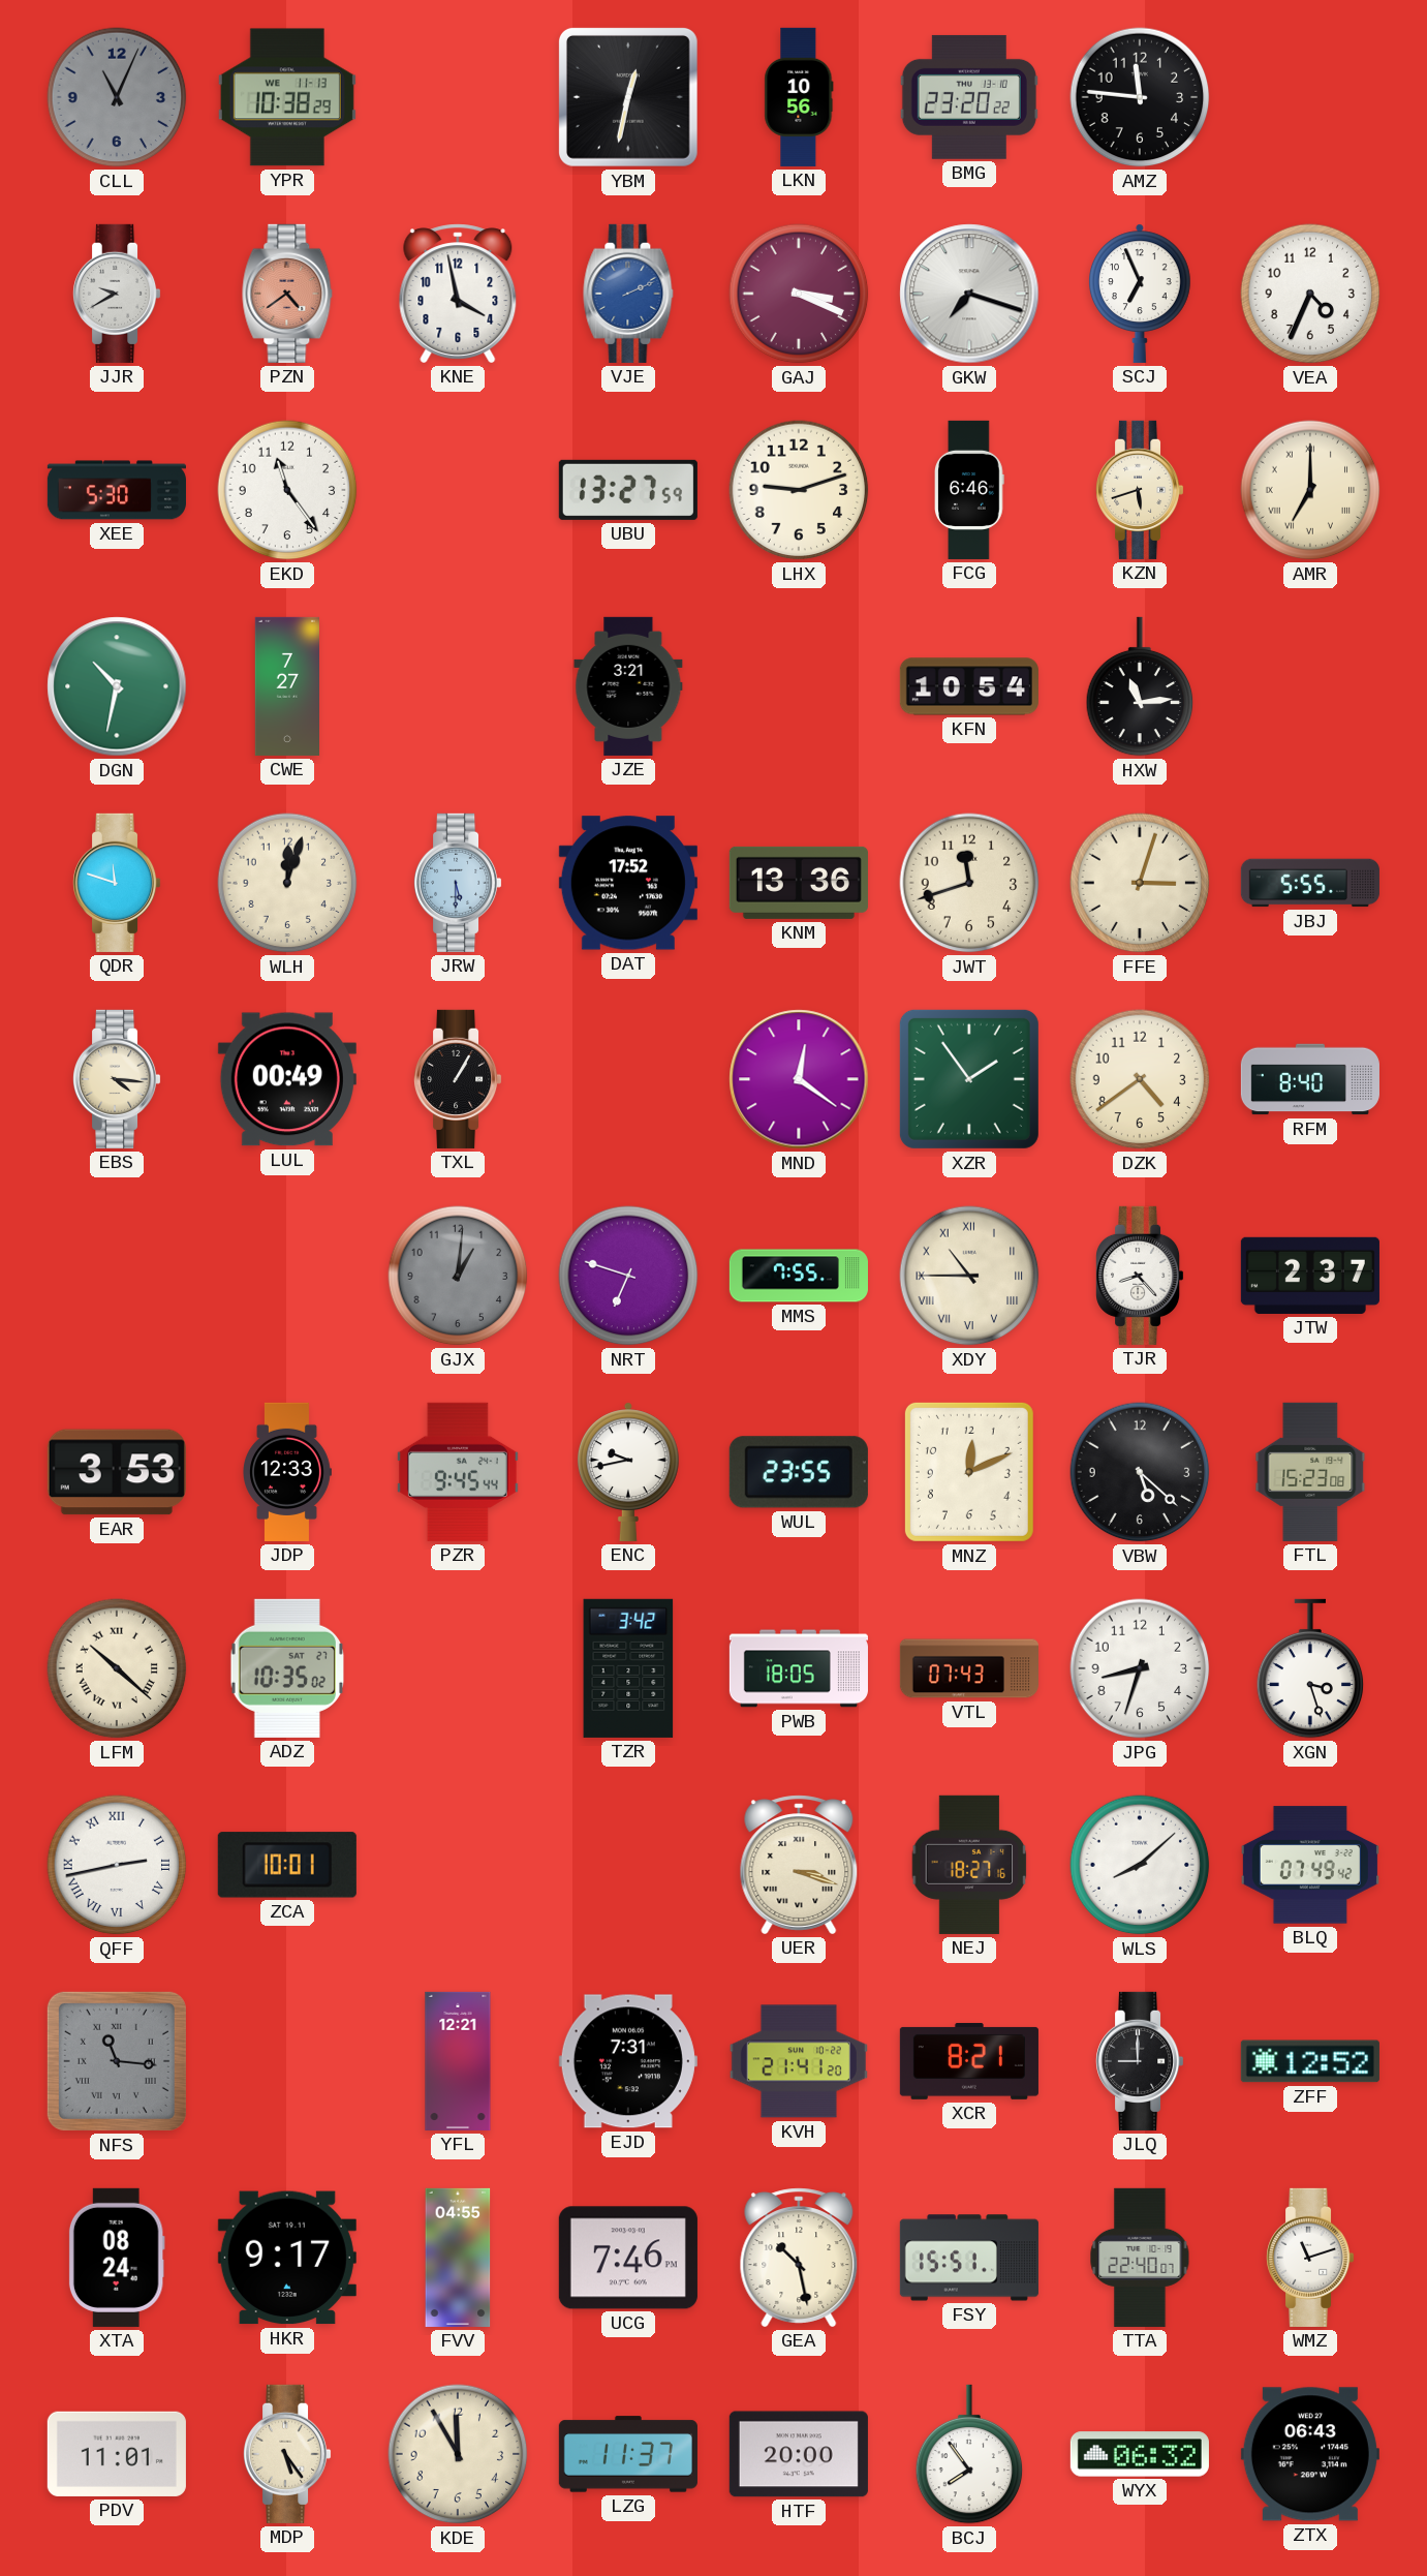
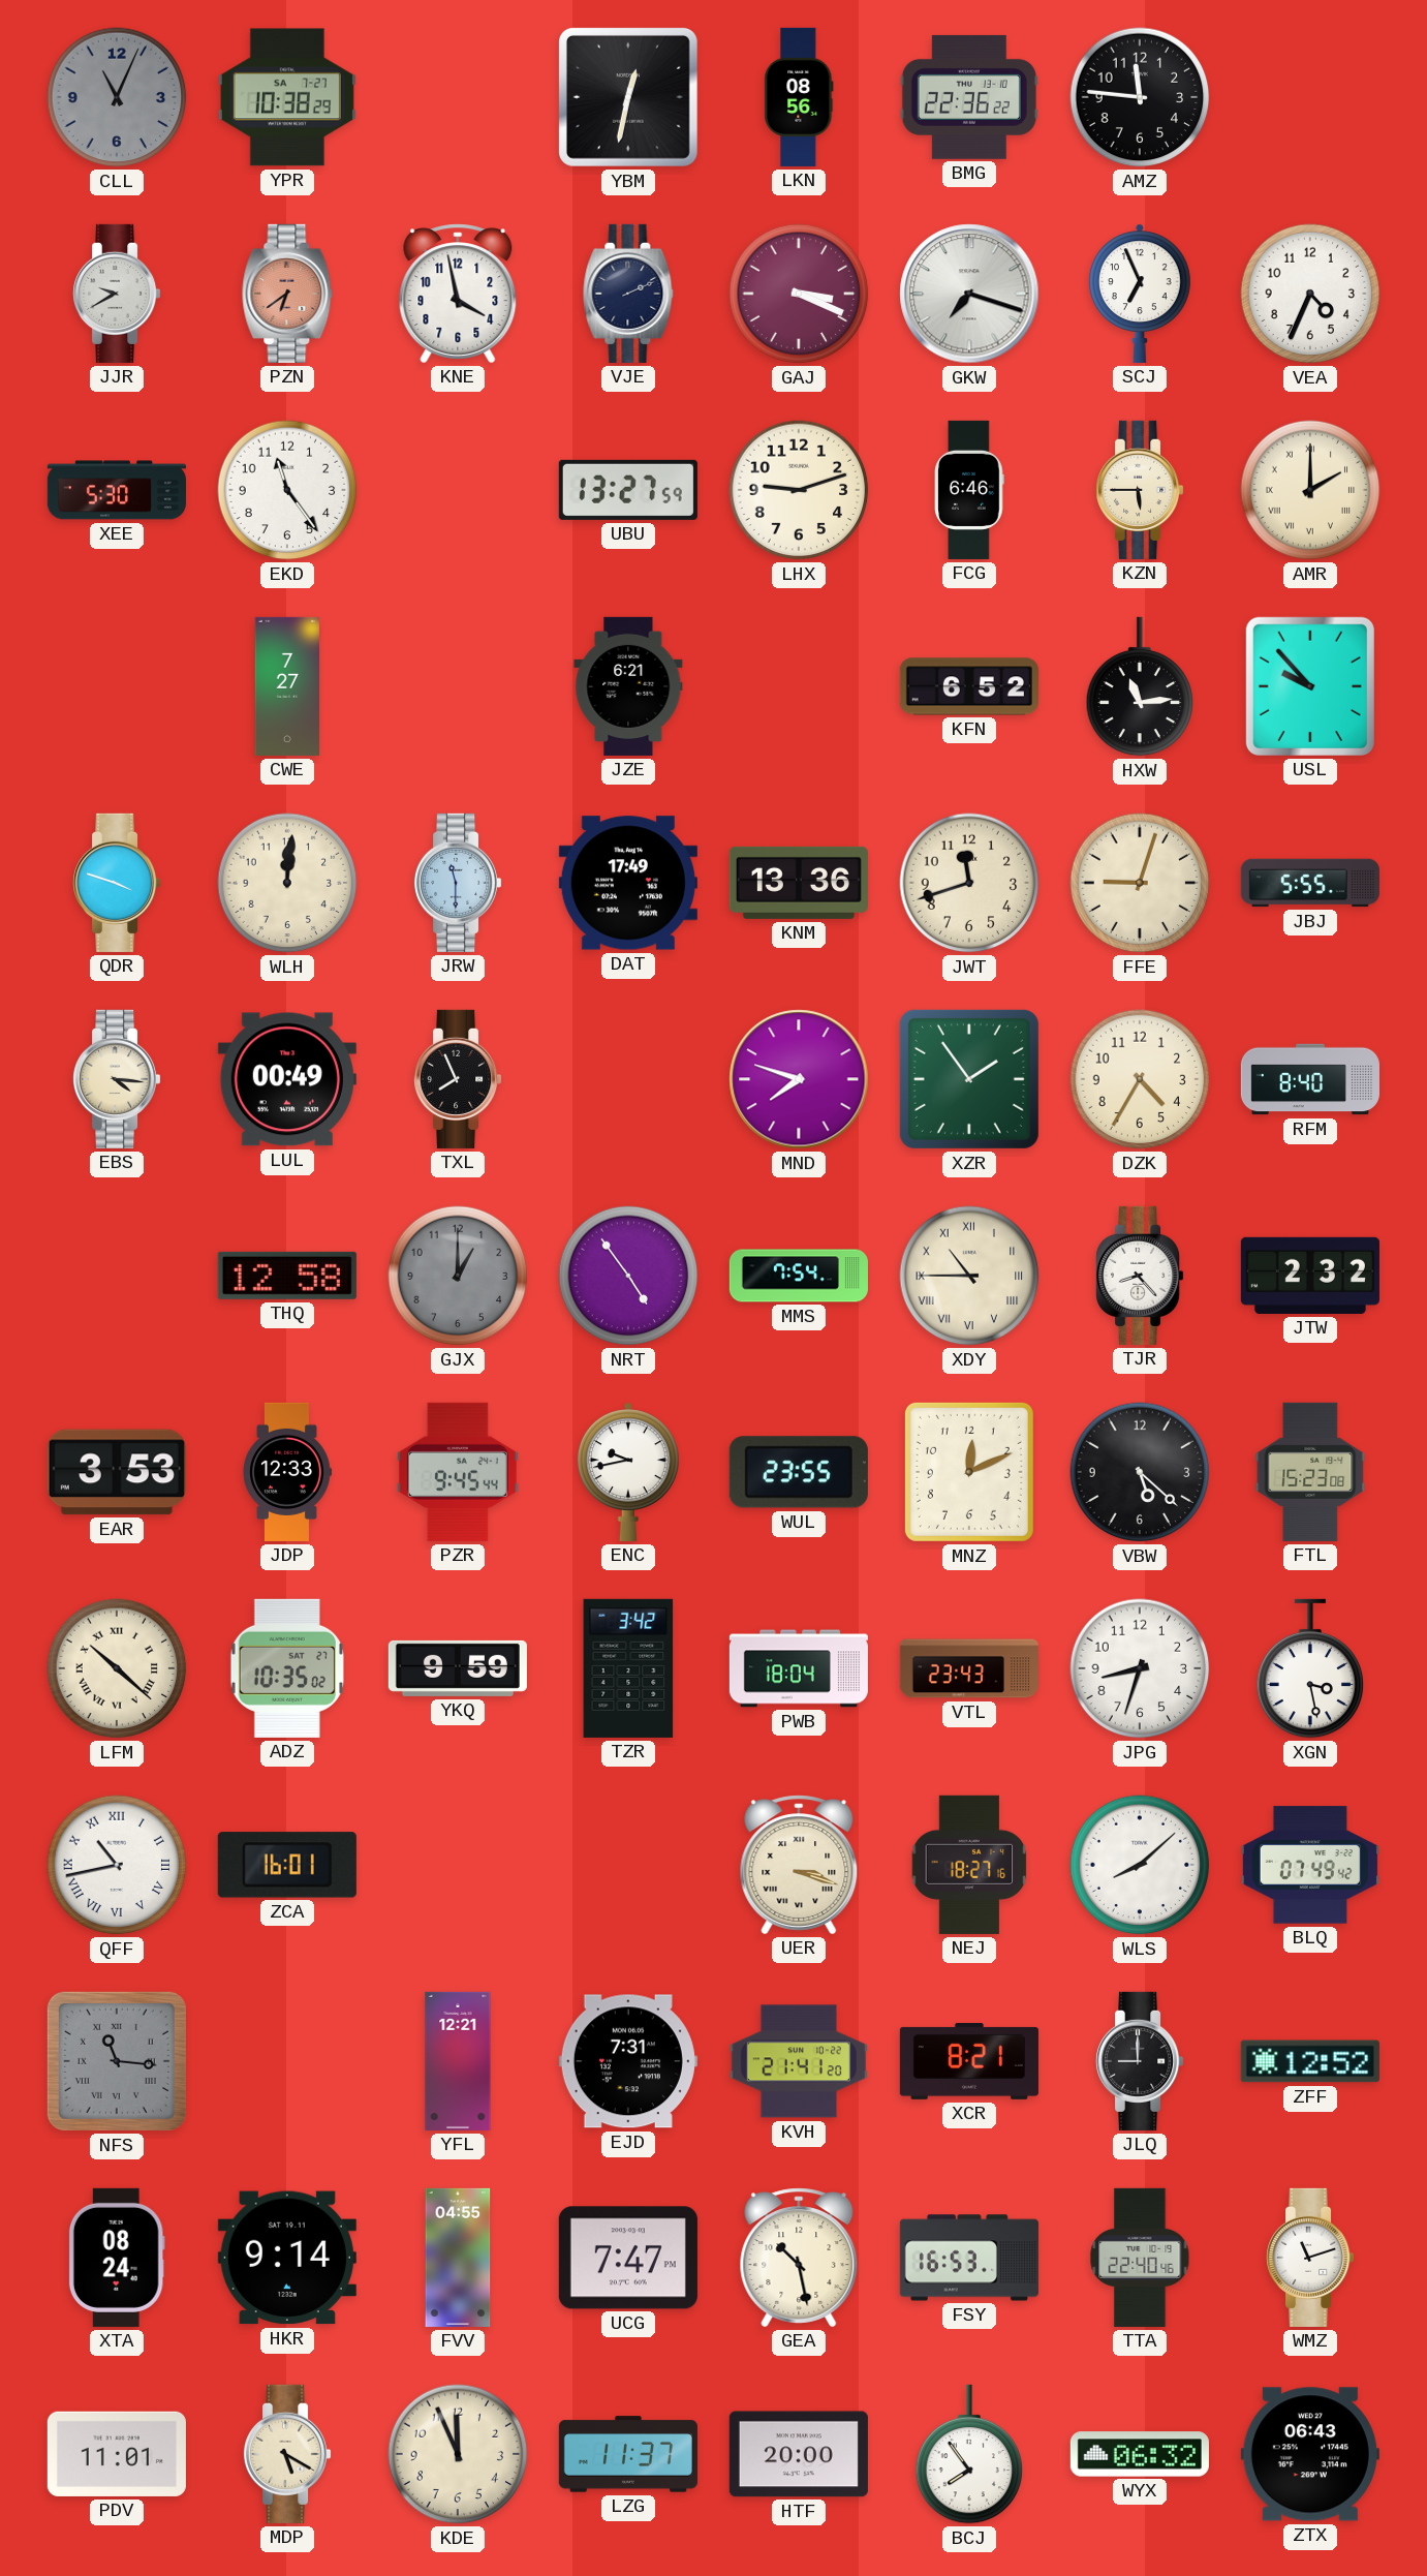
YPR date: WE 11-13 -> SA 7-27
LKN: 10:56 -> 08:56
BMG: 23:20 -> 22:36
PZN: 4:39 -> 6:39
VJE dial: blue -> navy
KZN: 5:42 -> 5:45
AMR: 7:00 -> 2:00
DGN: 10:32 -> none
JZE: 3:21 -> 6:21
KFN: 10:54 -> 6:52
USL: none -> 9:53
QDR: 11:48 -> 3:48
WLH: 12:03 -> 12:01
JRW: 5:30 -> 11:30
DAT: 17:52 -> 17:49
FFE: 3:03 -> 9:03
TXL: 1:05 -> 7:56
MND: 12:21 -> 7:48
DZK: 4:39 -> 4:35
THQ: none -> 12:58
GJX: 1:01 -> 1:00
NRT: 6:48 -> 4:54
MMS: 7:55 -> 7:54
JTW: 2:37 -> 2:32
YKQ: none -> 9:59
PWB: 18:05 -> 18:04
VTL: 07:43 -> 23:43
XGN: 3:27 -> 3:28
QFF: 2:43 -> 10:43
ZCA: 10:01 -> 16:01
HKR: 9:17 -> 9:14
UCG: 7:46 -> 7:47
FSY: 15:51 -> 16:53
TTA: 22:40:07 -> 22:40:46
MDP: 5:24 -> 5:20
KDE: 11:55 -> 11:56
